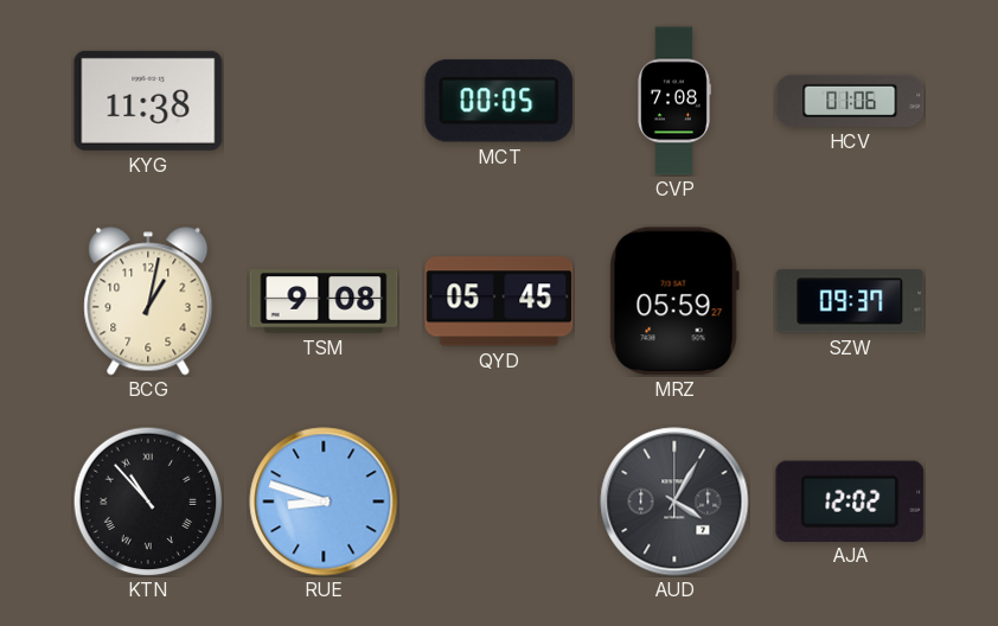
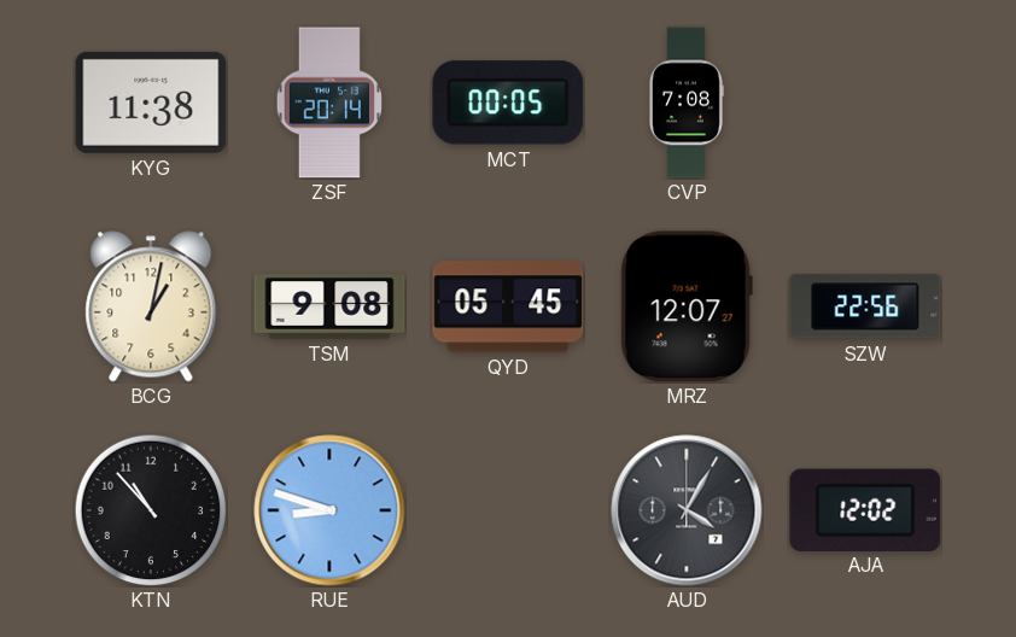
ZSF: none -> 20:14
HCV: 01:06 -> none
MRZ: 05:59 -> 12:07
SZW: 09:37 -> 22:56
KTN numerals: Roman -> Arabic
